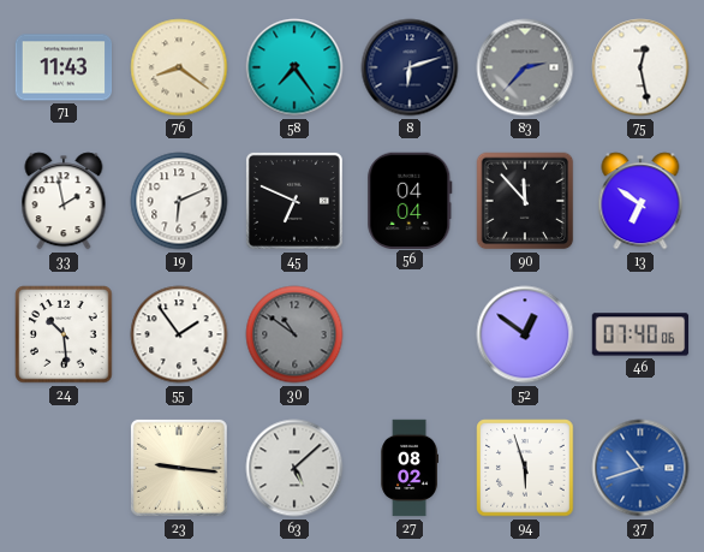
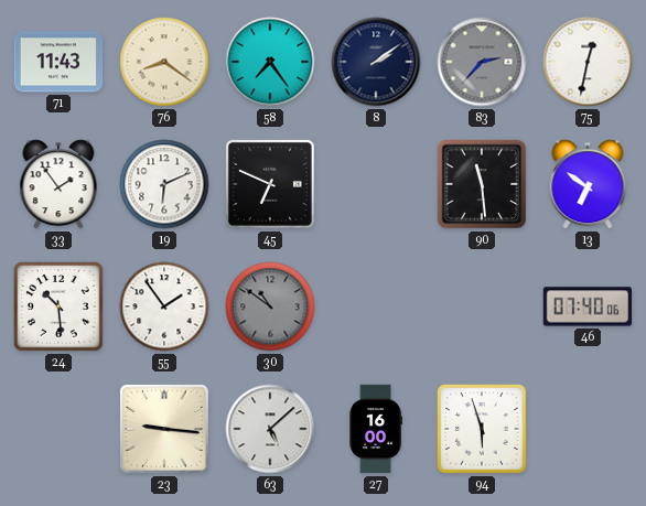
8: 6:12 -> 2:09
75: 12:28 -> 12:32
33: 1:58 -> 1:54
56: 04:04 -> none
90: 11:53 -> 11:29
52: 12:51 -> none
27: 08:02 -> 16:00
37: 10:42 -> none
